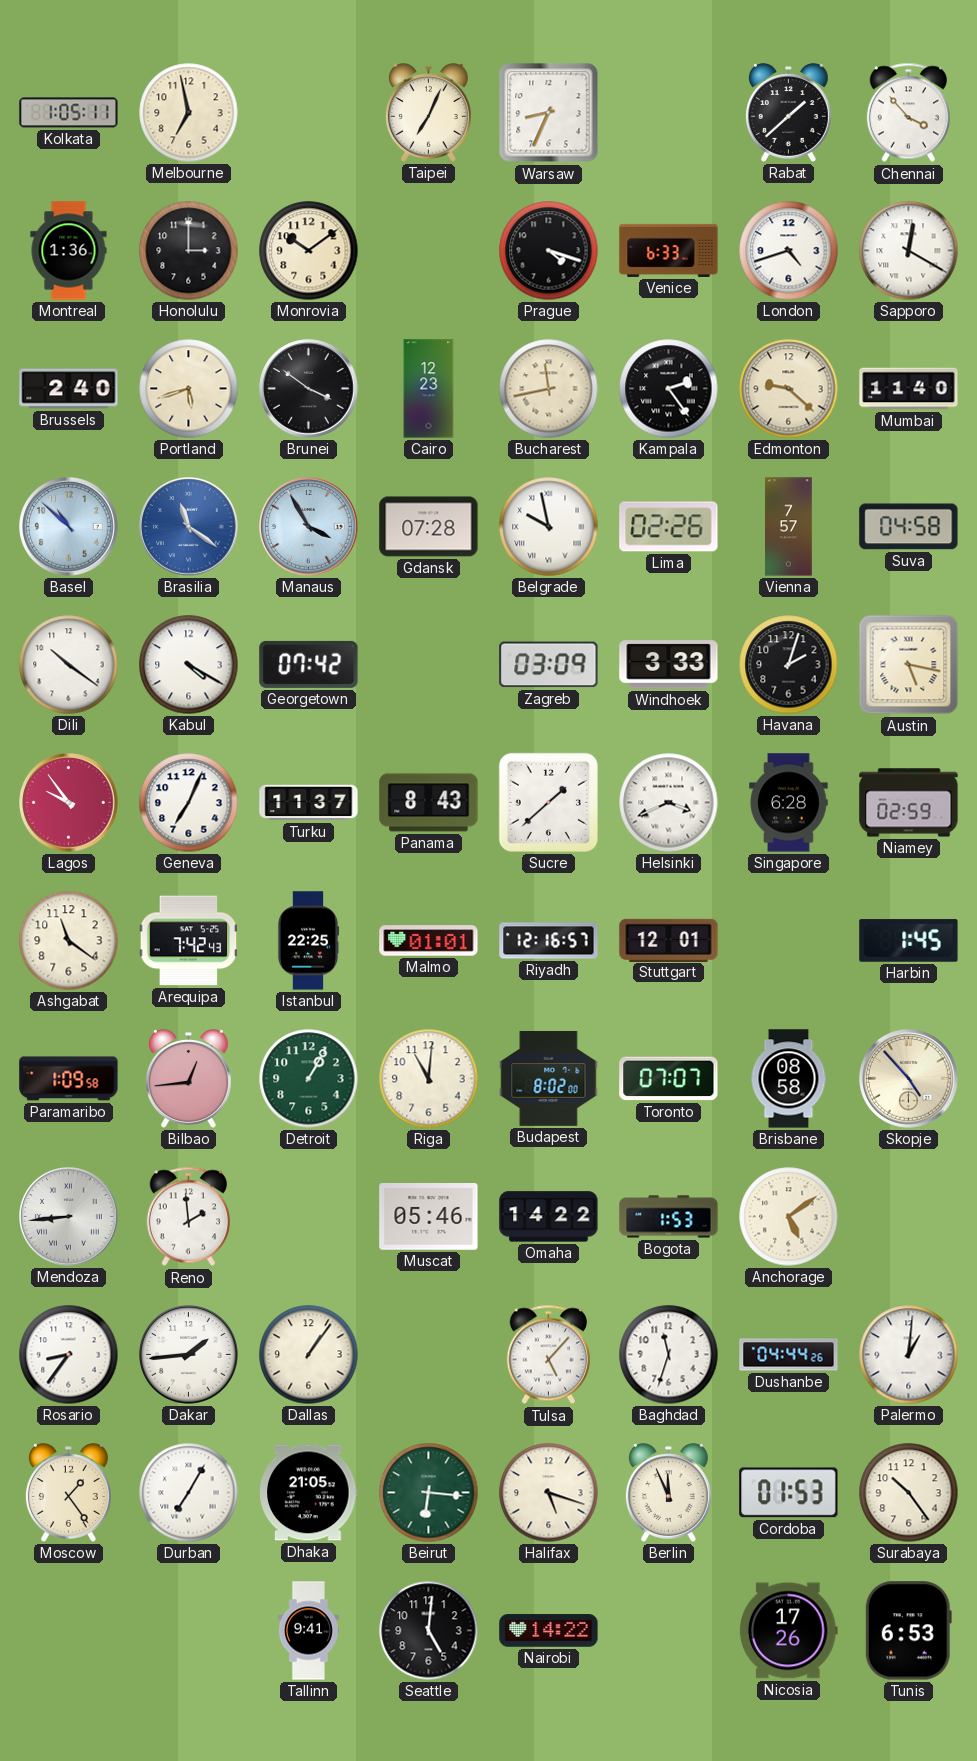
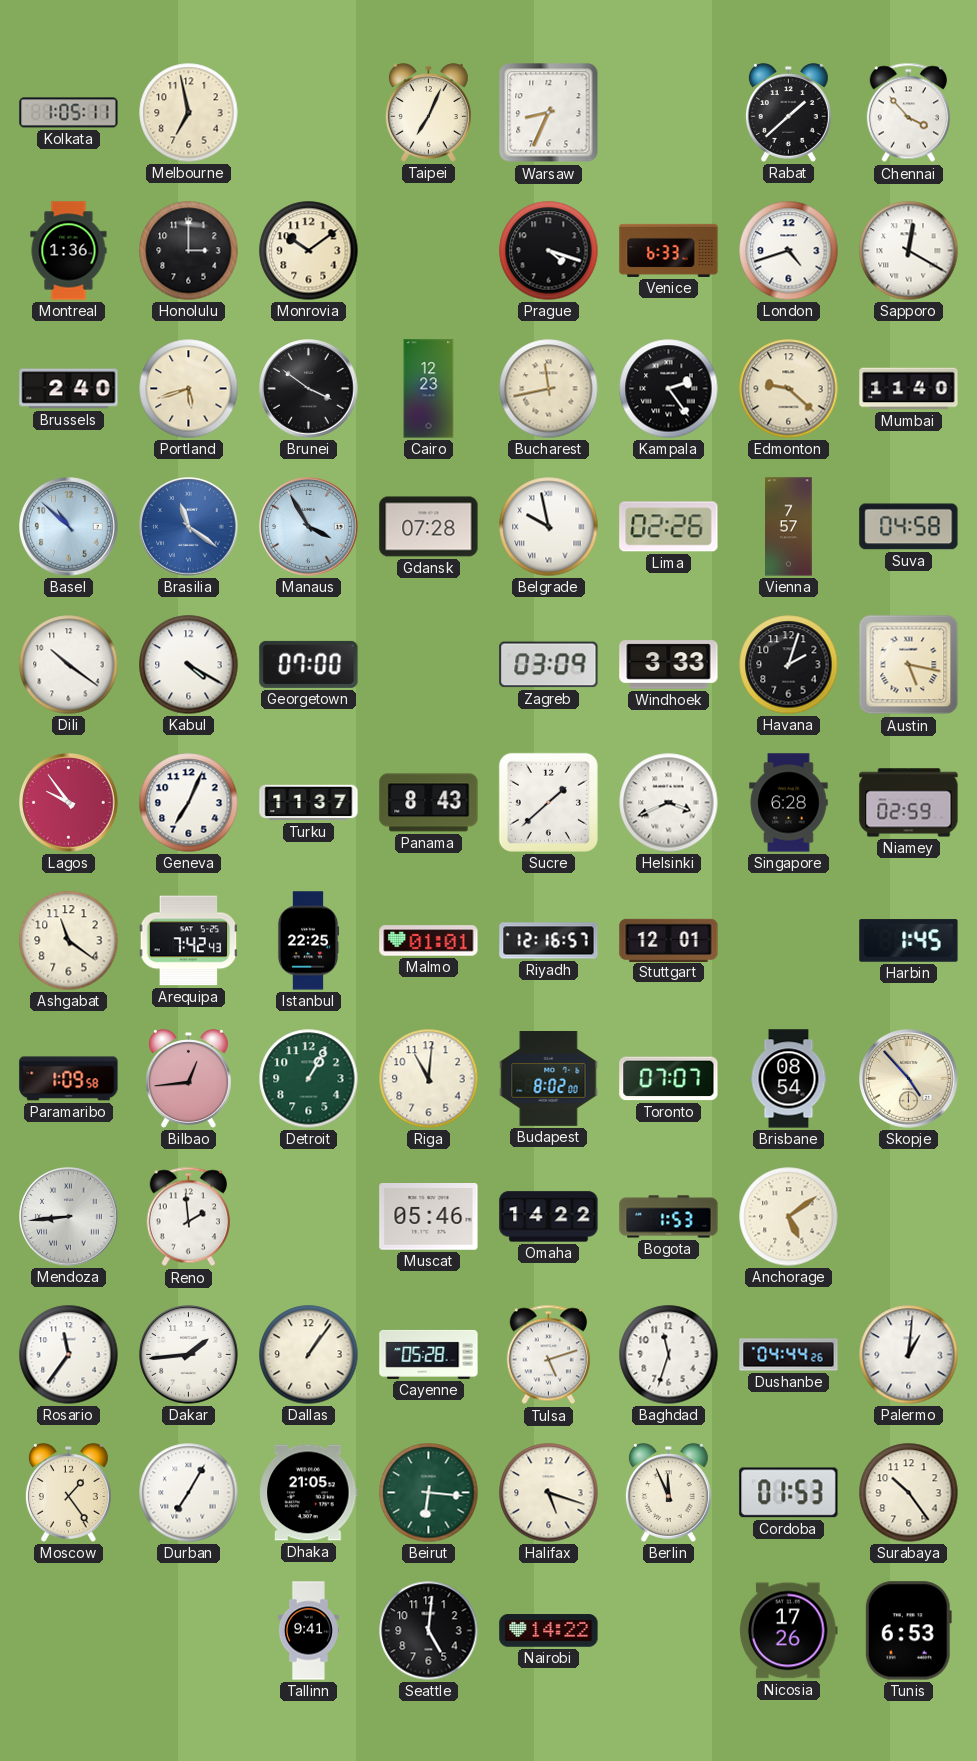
Georgetown: 07:42 -> 07:00
Brisbane: 08:58 -> 08:54
Rosario: 8:36 -> 11:36
Cayenne: none -> 05:28
Tulsa: 5:07 -> 5:12
